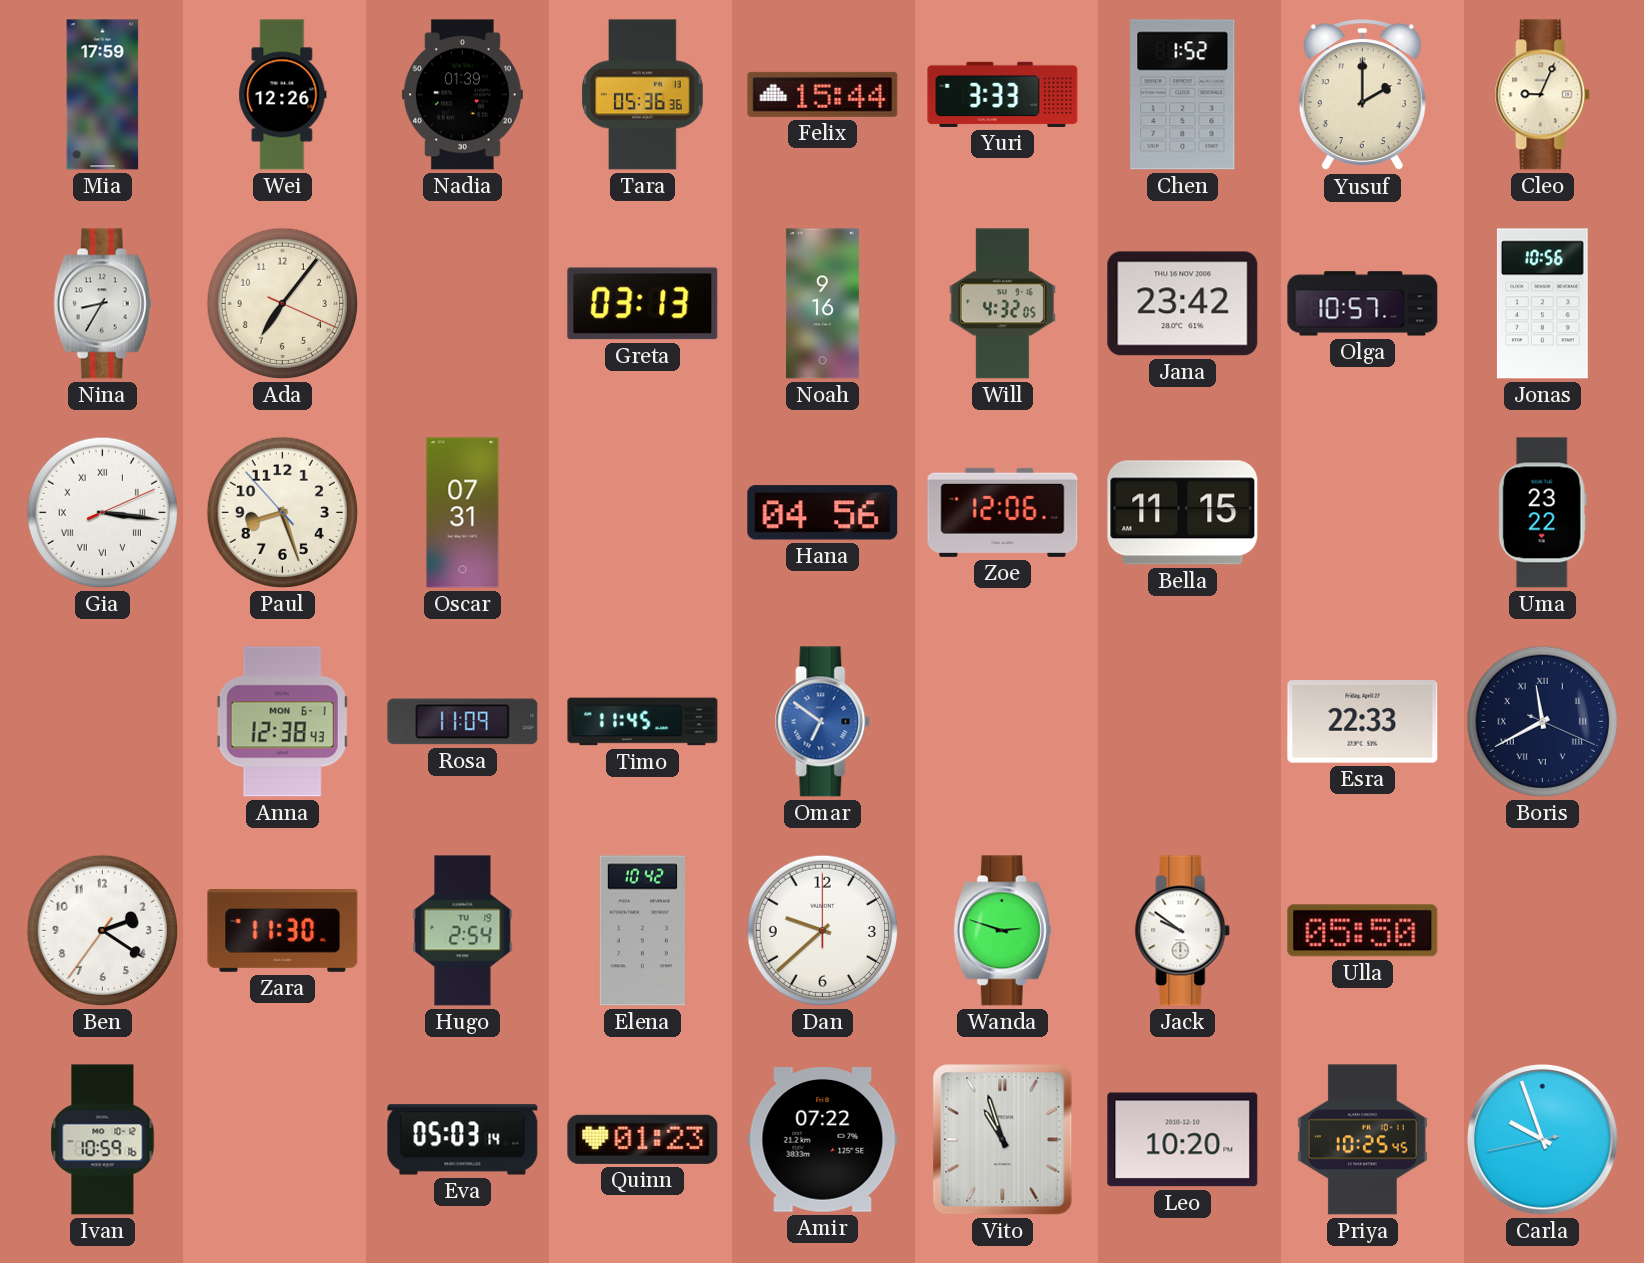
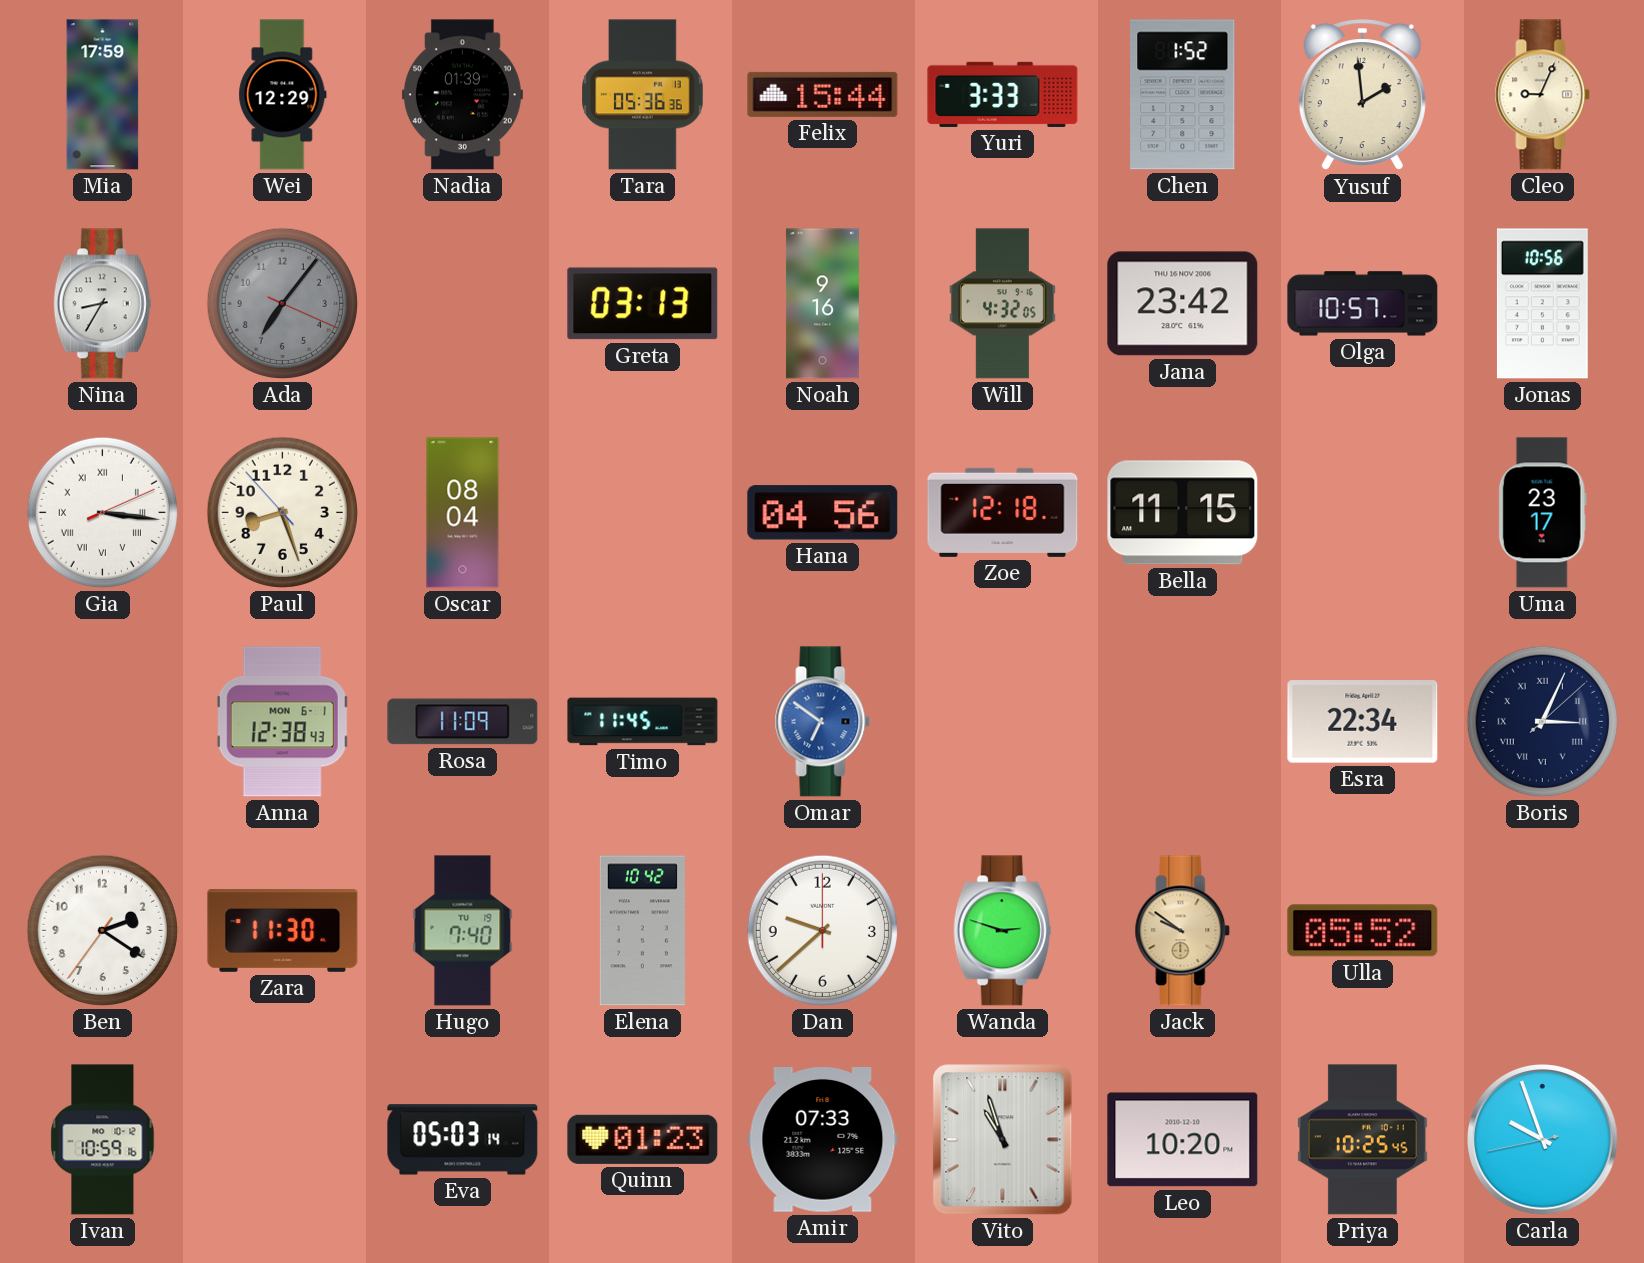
Wei: 12:26 -> 12:29
Yusuf: 2:00 -> 1:59
Ada dial: cream -> grey
Oscar: 07:31 -> 08:04
Zoe: 12:06 -> 12:18
Uma: 23:22 -> 23:17
Esra: 22:33 -> 22:34
Boris: 11:40 -> 3:04
Hugo: 2:54 -> 7:40
Jack dial: white -> champagne
Ulla: 05:50 -> 05:52
Amir: 07:22 -> 07:33
